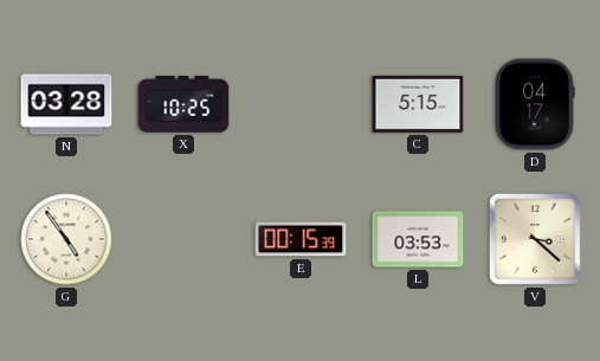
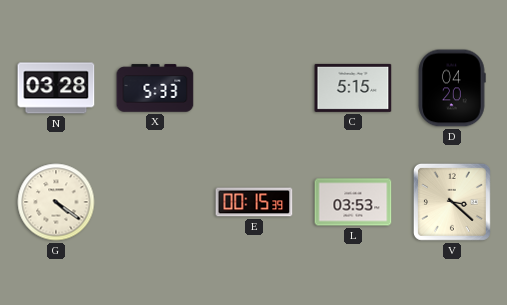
X: 10:25 -> 5:33
D: 04:17 -> 04:20
G: 4:54 -> 4:21
